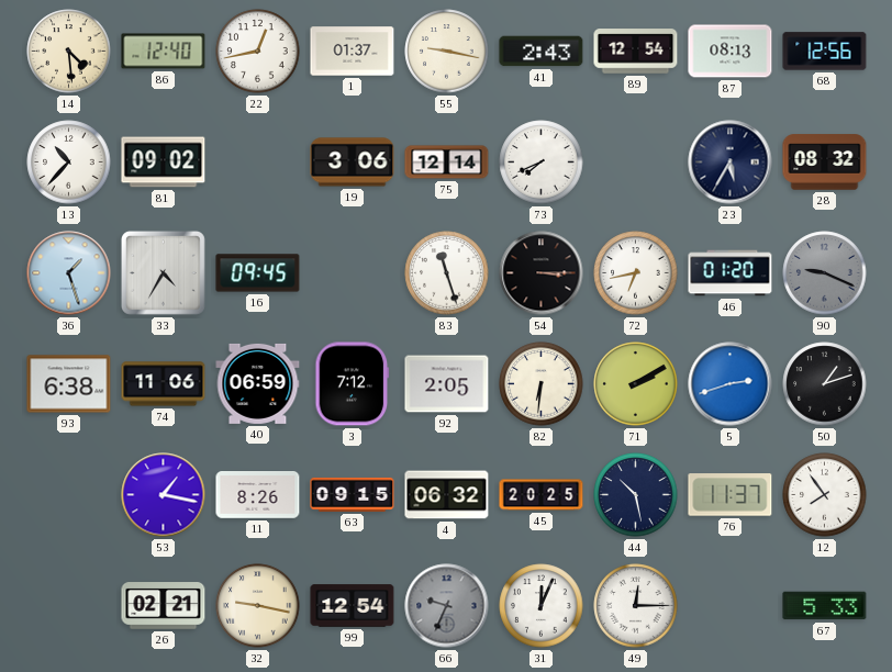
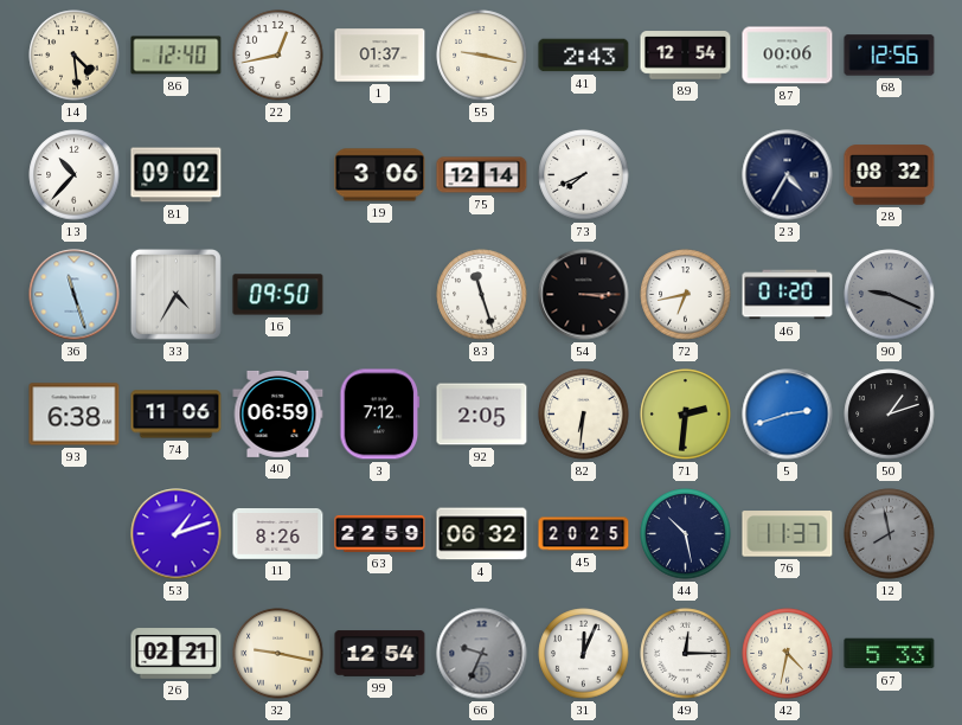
87: 08:13 -> 00:06
23: 5:35 -> 4:35
36: 1:27 -> 11:27
16: 09:45 -> 09:50
71: 2:10 -> 2:31
53: 1:17 -> 1:12
63: 09:15 -> 22:59
12: 7:54 -> 7:58
12 dial: white -> grey
42: none -> 4:32
